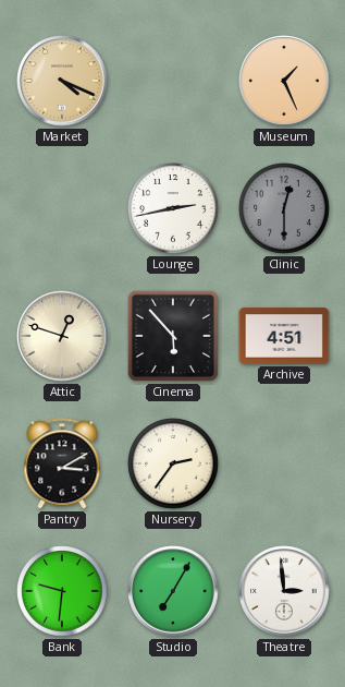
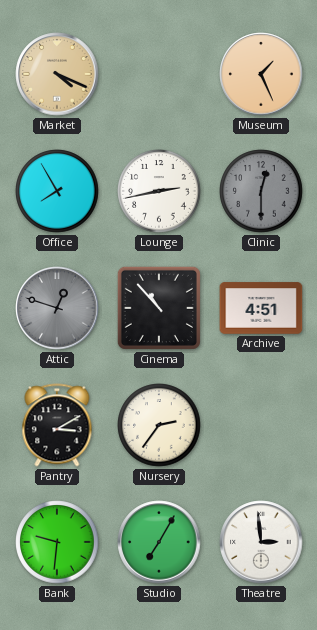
Office: none -> 7:55
Attic dial: cream -> grey
Cinema: 5:53 -> 10:53
